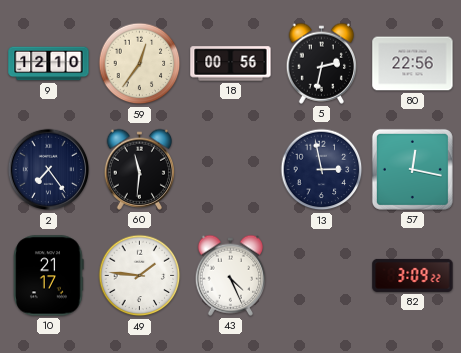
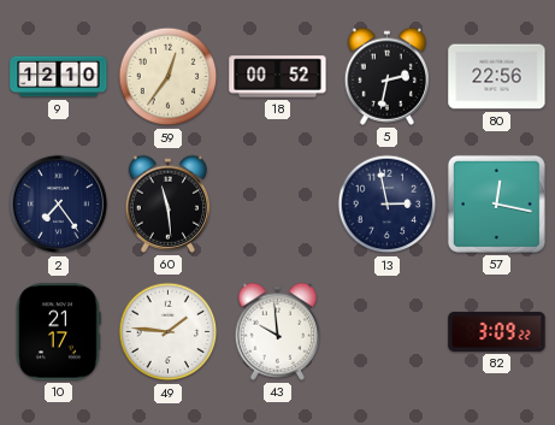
18: 00:56 -> 00:52
60: 11:31 -> 11:29
43: 4:26 -> 9:59
